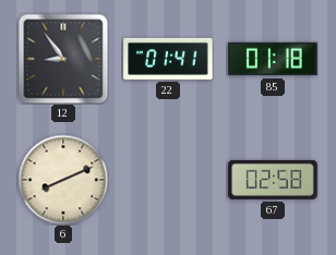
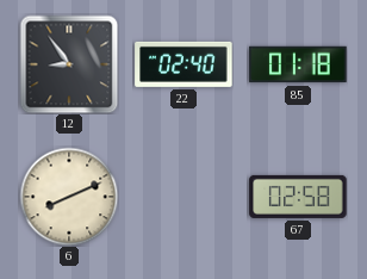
22: 01:41 -> 02:40
